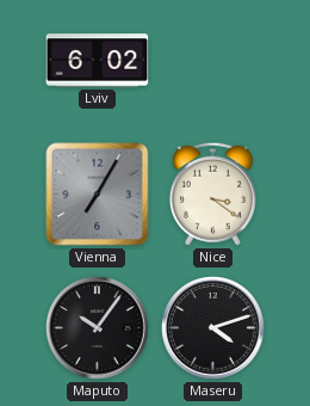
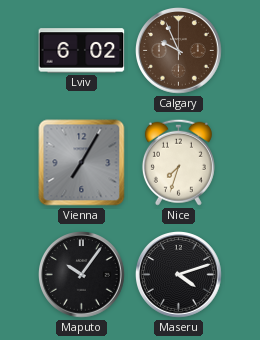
Calgary: none -> 9:56
Nice: 3:21 -> 7:33
